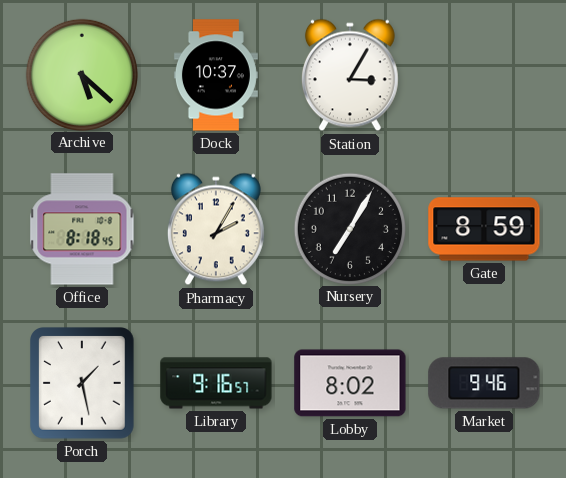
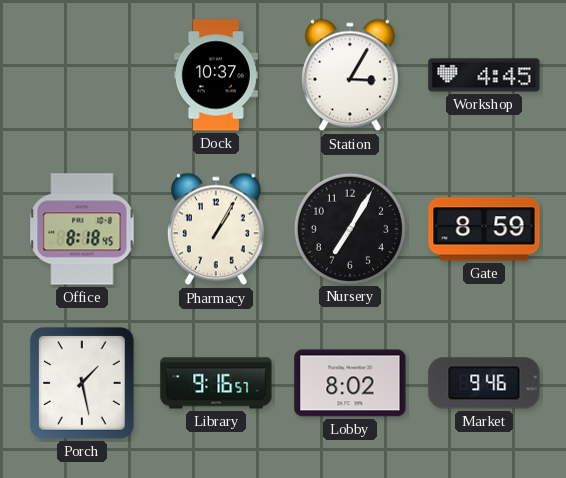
Archive: 5:22 -> none
Workshop: none -> 4:45
Pharmacy: 2:05 -> 1:05
